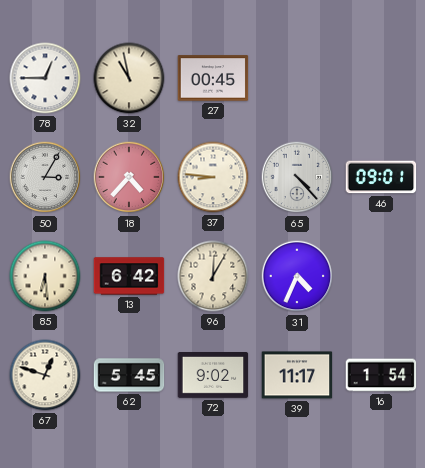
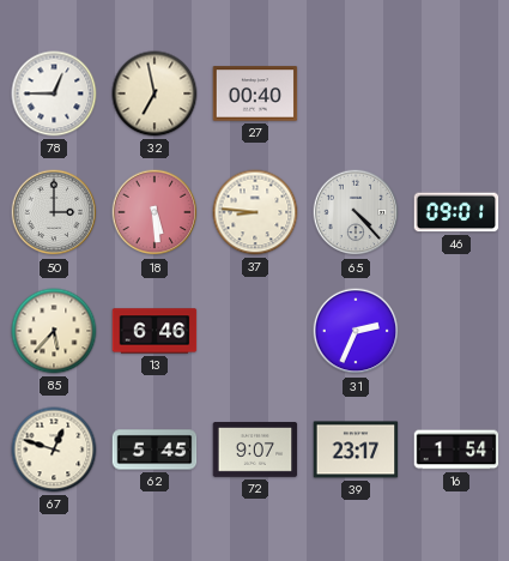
32: 10:58 -> 6:58
27: 00:45 -> 00:40
50: 3:05 -> 3:00
18: 4:37 -> 5:29
85: 6:29 -> 5:37
13: 6:42 -> 6:46
96: 12:05 -> none
31: 4:34 -> 2:34
72: 9:02 -> 9:07
39: 11:17 -> 23:17
